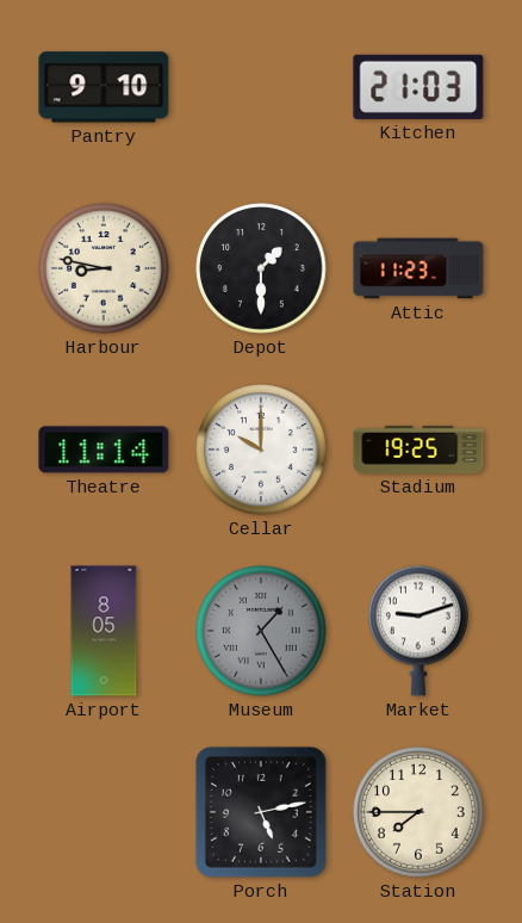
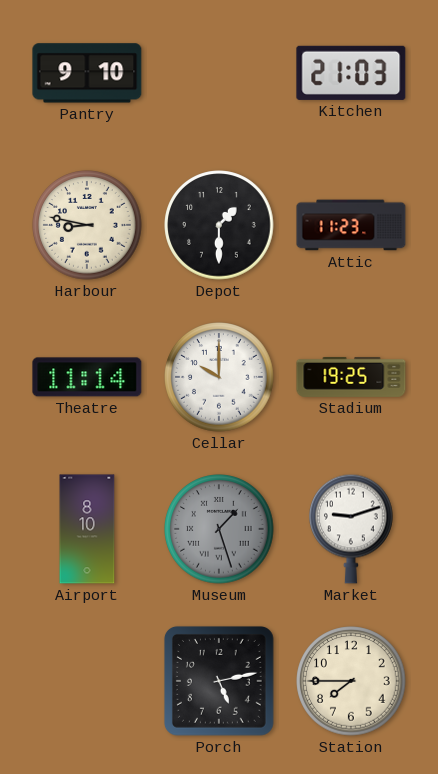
Airport: 8:05 -> 8:10
Museum: 1:25 -> 1:27
